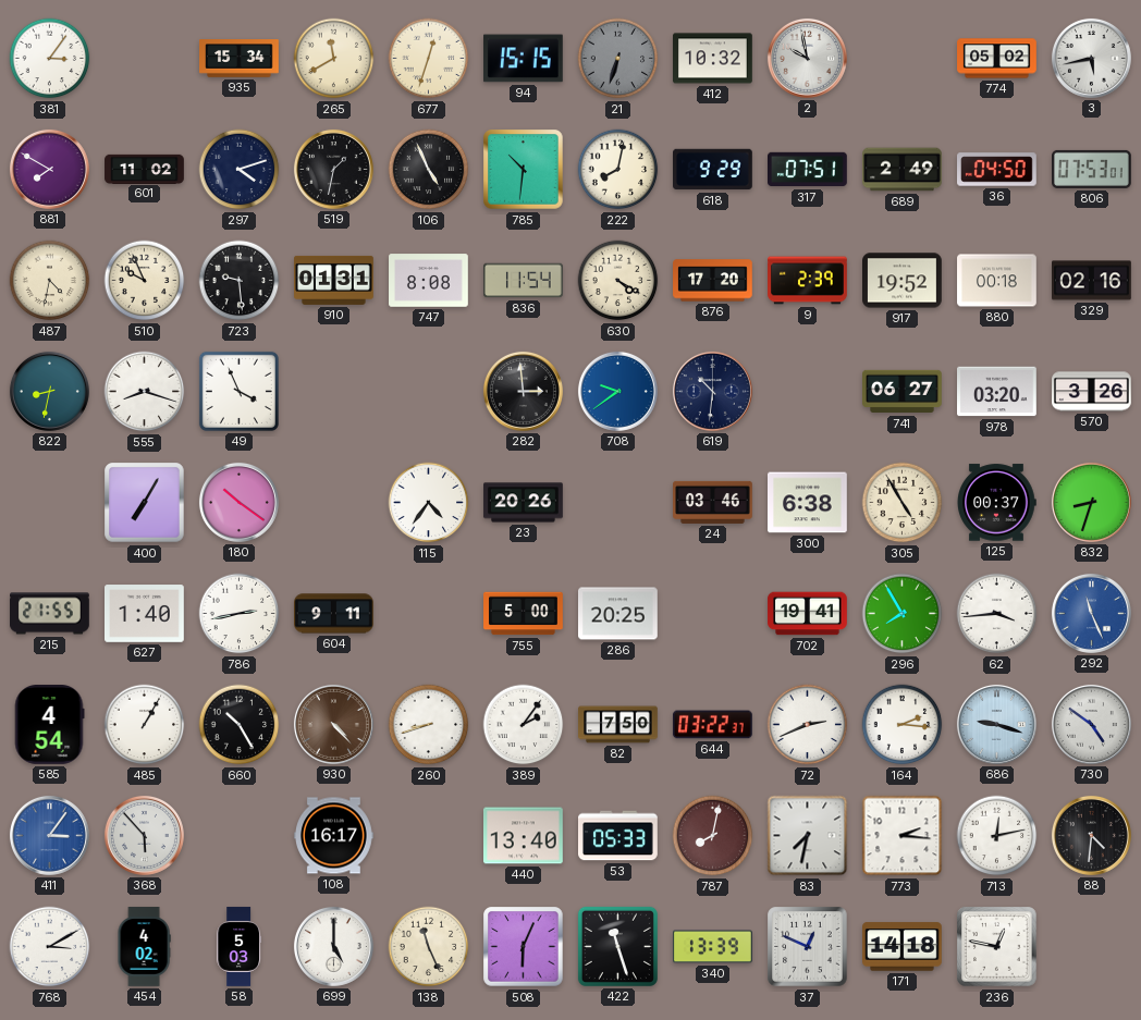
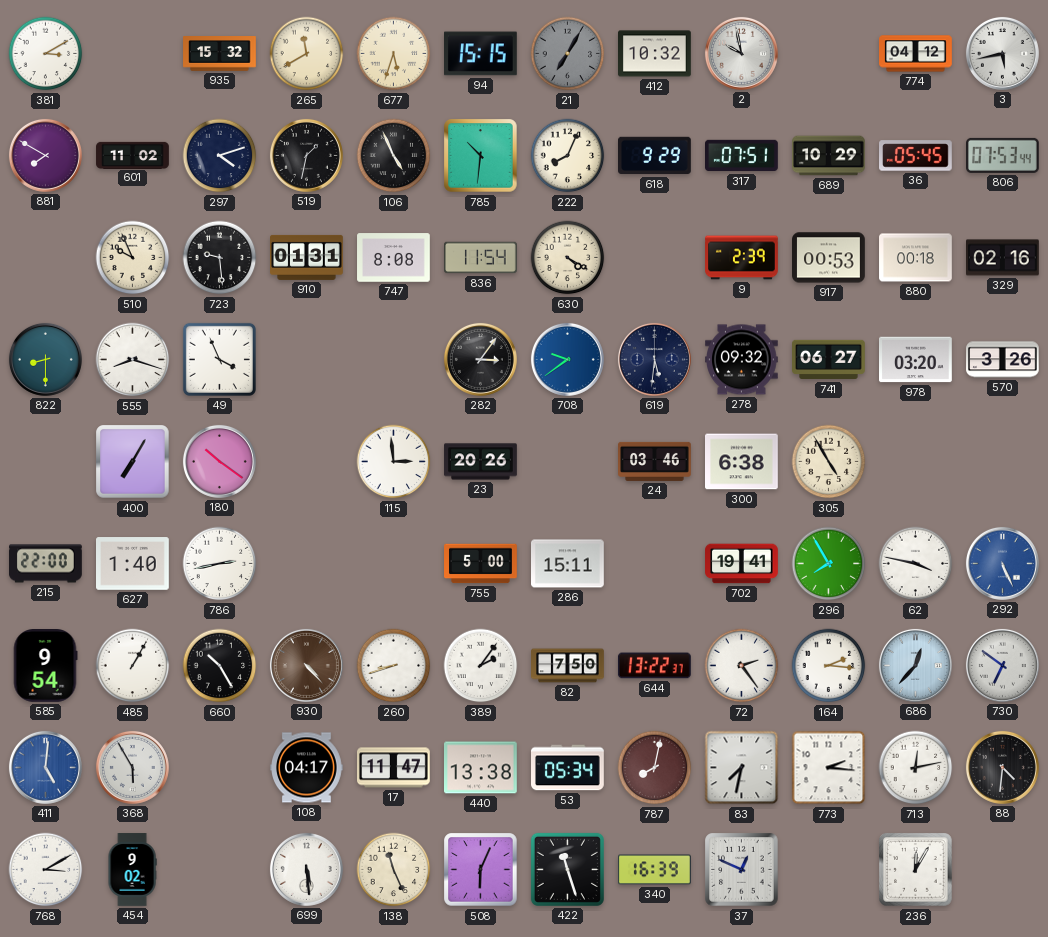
381: 3:06 -> 3:10
935: 15:34 -> 15:32
677: 12:33 -> 5:33
21: 6:33 -> 7:05
774: 05:02 -> 04:12
222: 8:02 -> 8:04
689: 2:49 -> 10:29
36: 04:50 -> 05:45
806: 07:53:01 -> 07:53:44
487: 4:32 -> none
876: 17:20 -> none
917: 19:52 -> 00:53
822: 8:32 -> 8:30
282: 2:59 -> 3:06
619: 10:31 -> 5:31
278: none -> 09:32
115: 4:36 -> 2:59
125: 00:37 -> none
832: 8:33 -> none
215: 21:55 -> 22:00
604: 9:11 -> none
286: 20:25 -> 15:11
62: 3:44 -> 3:47
292: 11:26 -> 5:26
585: 4:54 -> 9:54
644: 03:22 -> 13:22
72: 2:41 -> 2:24
686: 9:18 -> 12:37
730: 4:51 -> 6:51
411: 3:06 -> 5:01
368: 5:53 -> 5:55
108: 16:17 -> 04:17
17: none -> 11:47
440: 13:40 -> 13:38
53: 05:33 -> 05:34
454: 4:02 -> 9:02
58: 5:03 -> none
699: 5:00 -> 5:29
340: 13:39 -> 16:39
171: 14:18 -> none
236: 12:47 -> 12:05
